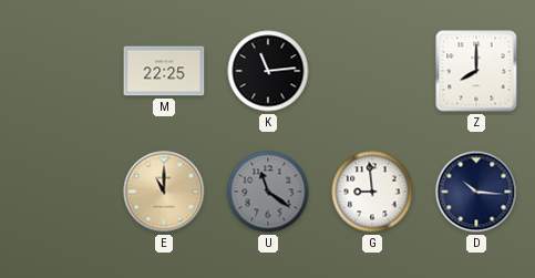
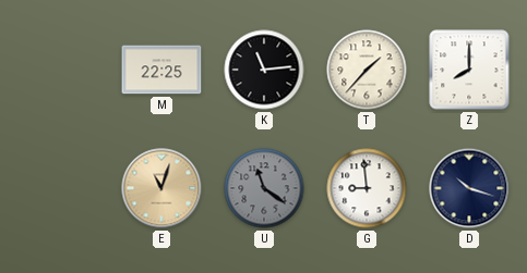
T: none -> 1:37
E: 11:00 -> 11:03
D: 10:16 -> 10:18
